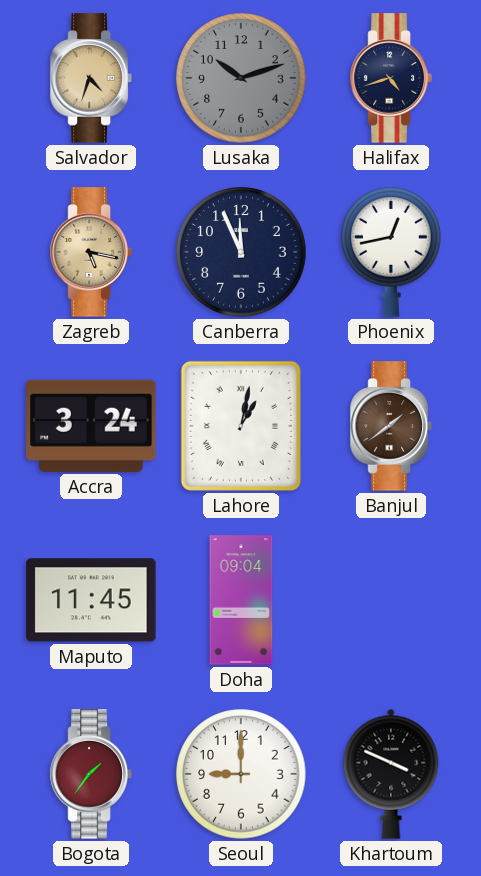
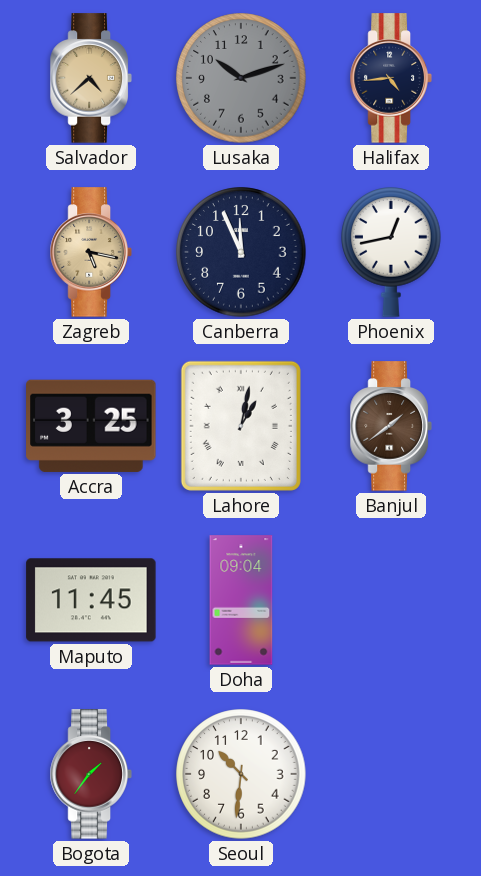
Salvador: 4:33 -> 4:38
Halifax: 4:42 -> 4:44
Accra: 3:24 -> 3:25
Seoul: 9:00 -> 10:31
Khartoum: 3:49 -> none
